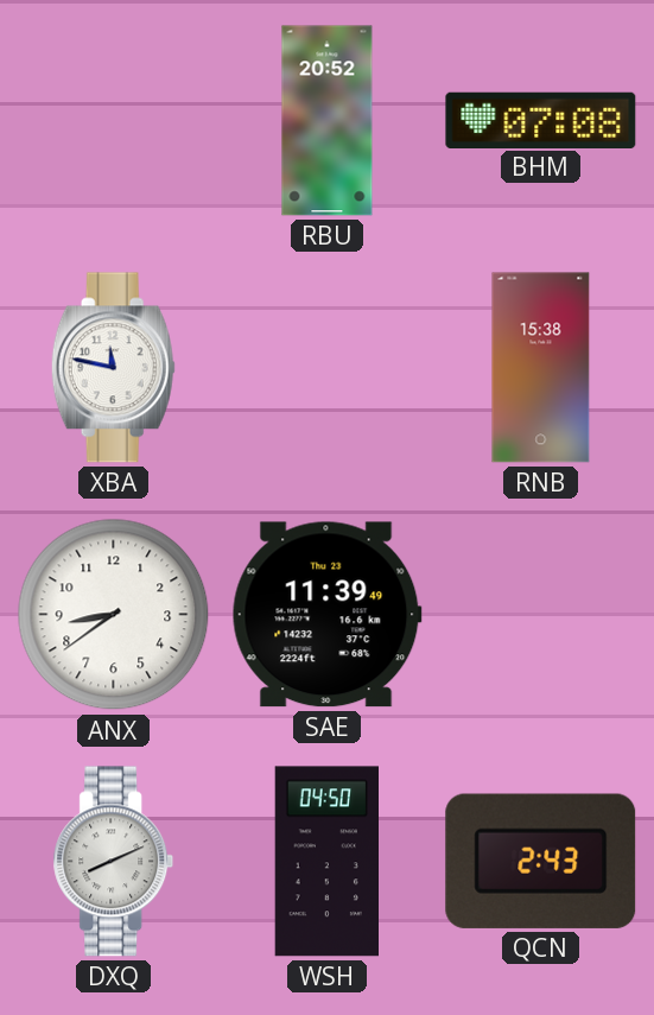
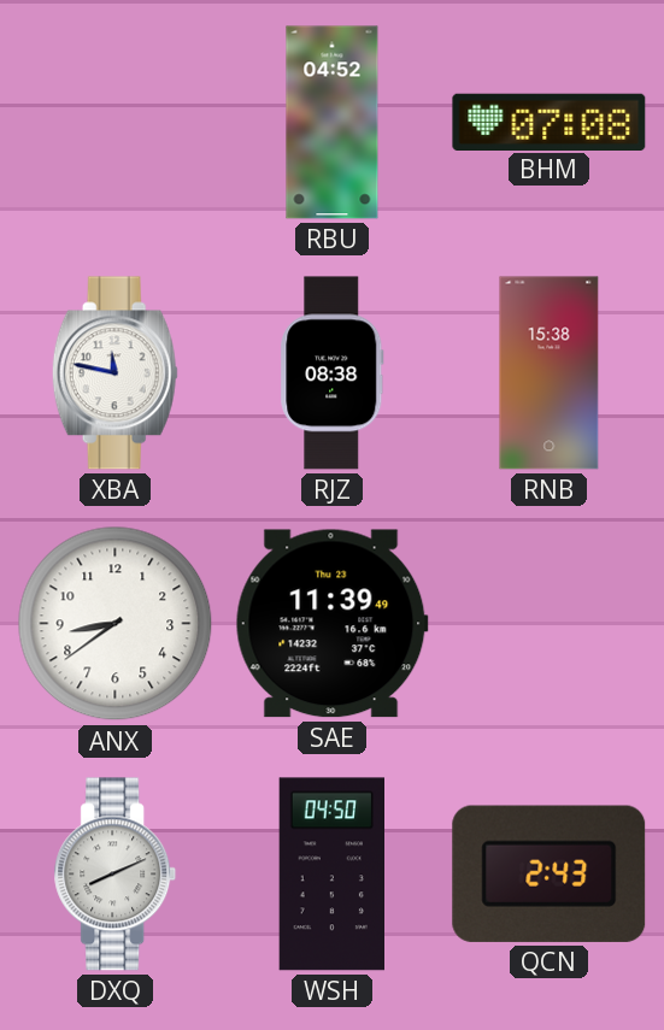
RBU: 20:52 -> 04:52
RJZ: none -> 08:38
